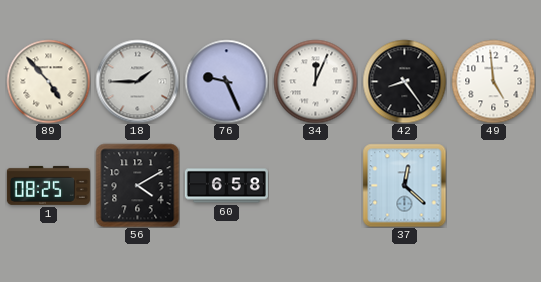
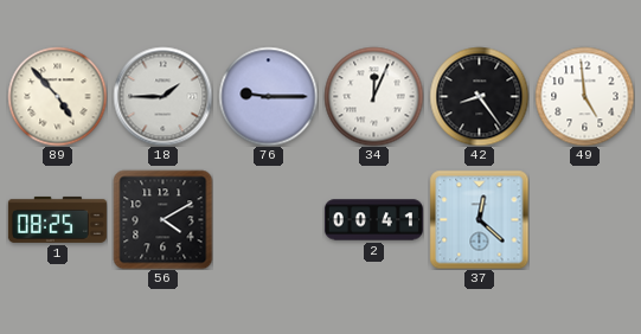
76: 9:26 -> 9:15
60: 6:58 -> none
2: none -> 00:41
